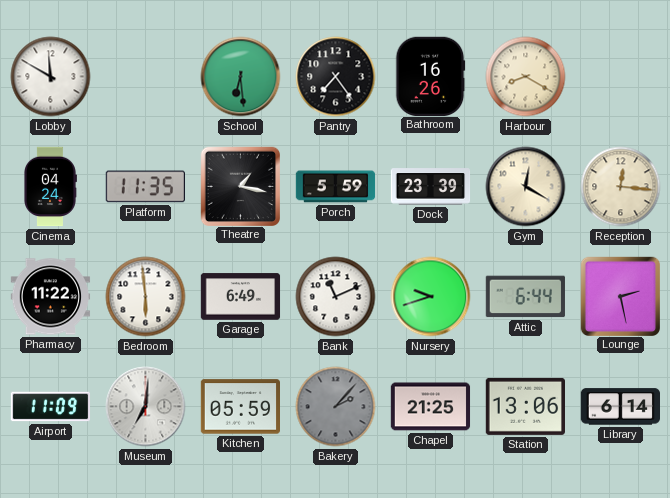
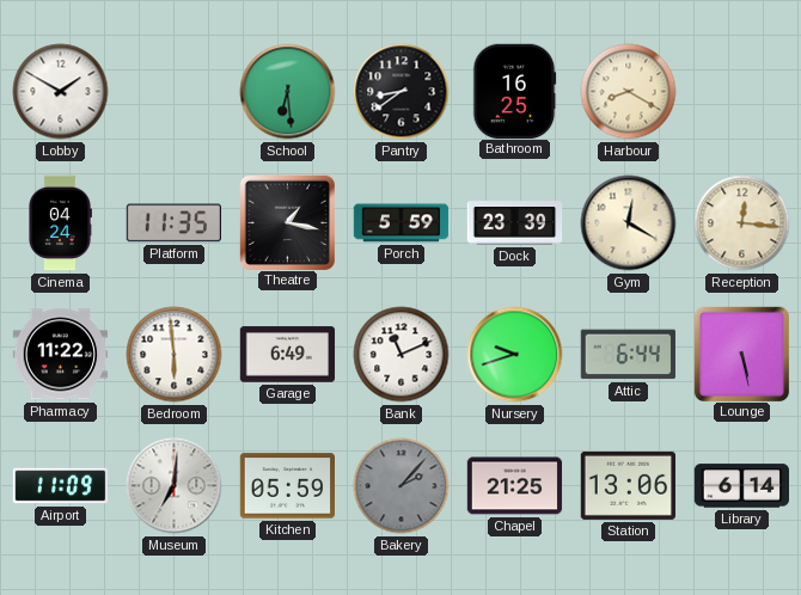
Lobby: 11:50 -> 1:50
Pantry: 7:24 -> 8:39
Bathroom: 16:26 -> 16:25
Lounge: 2:28 -> 5:28
